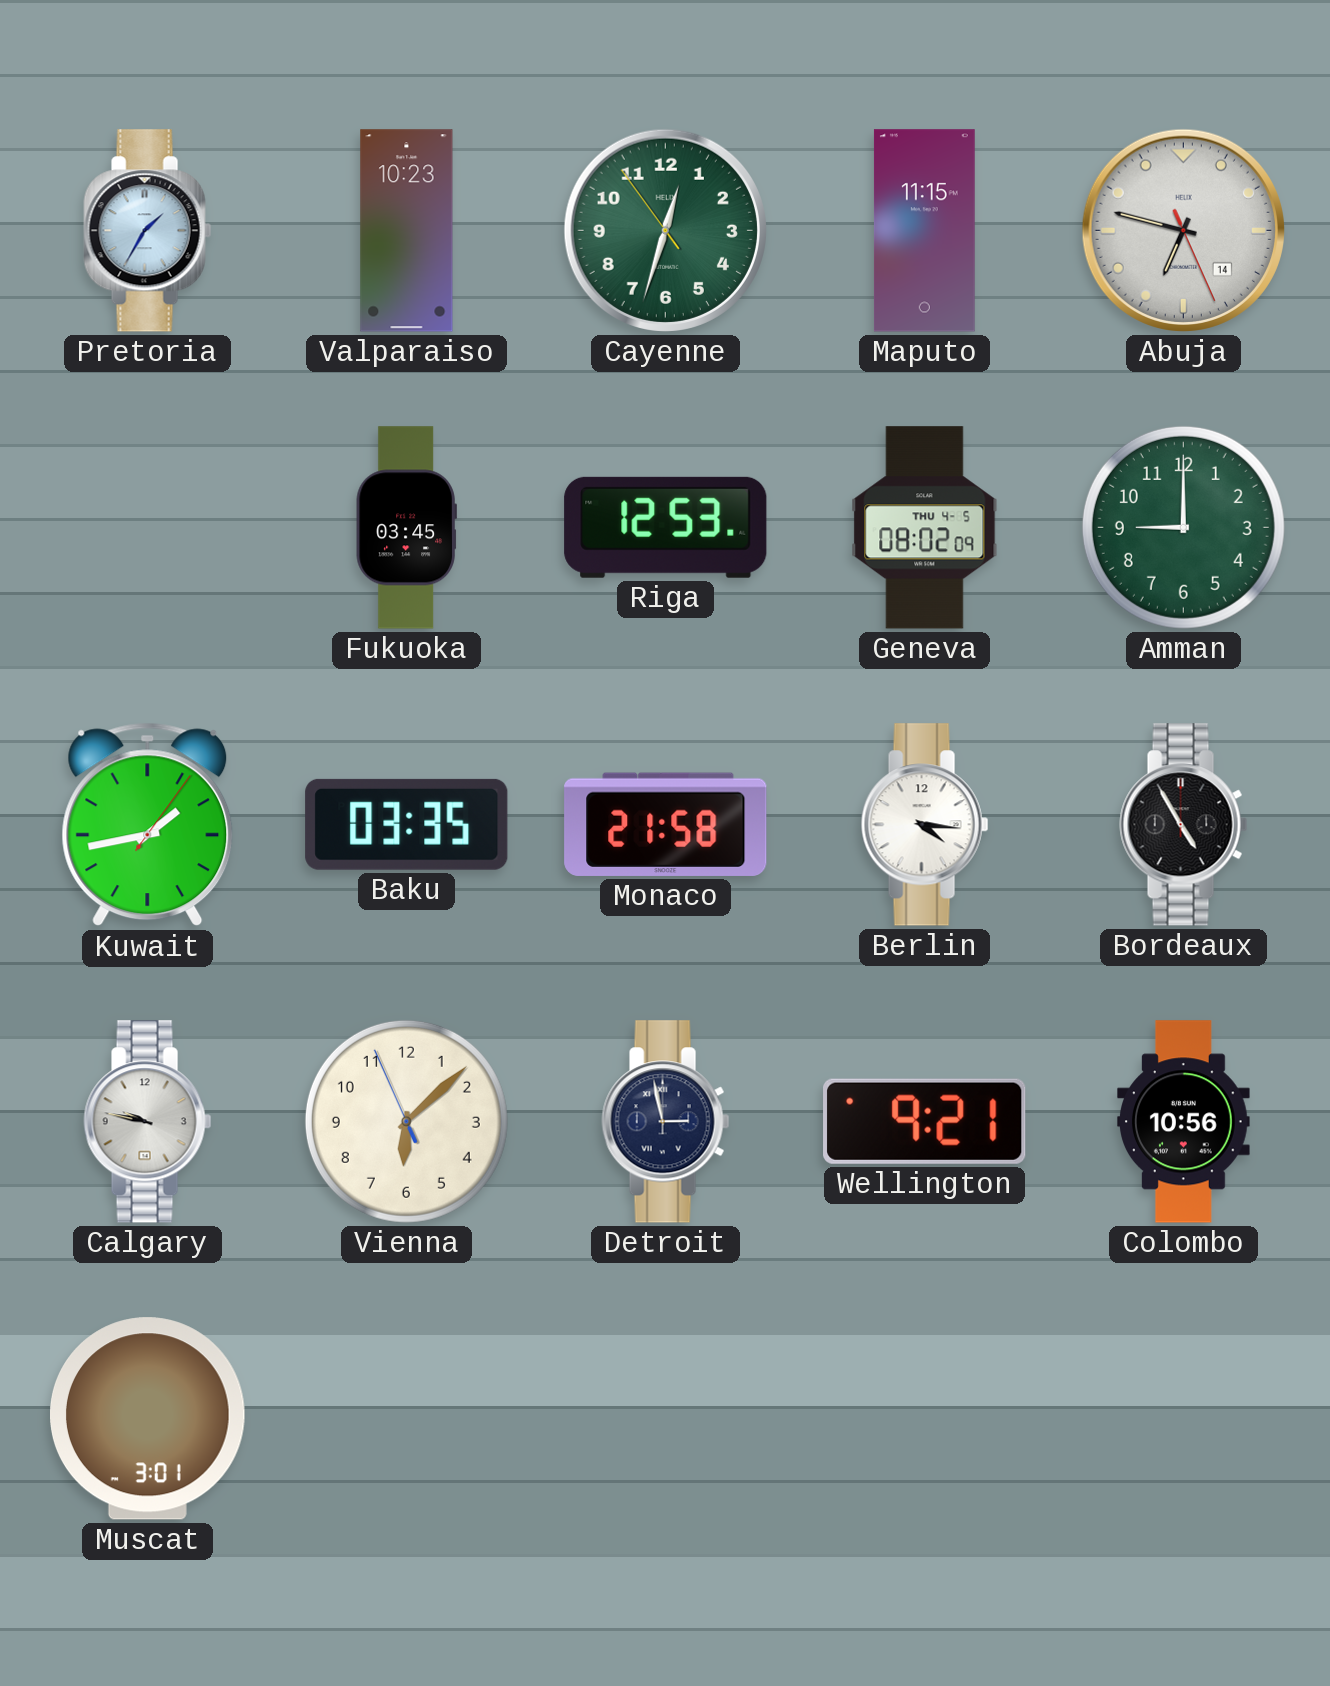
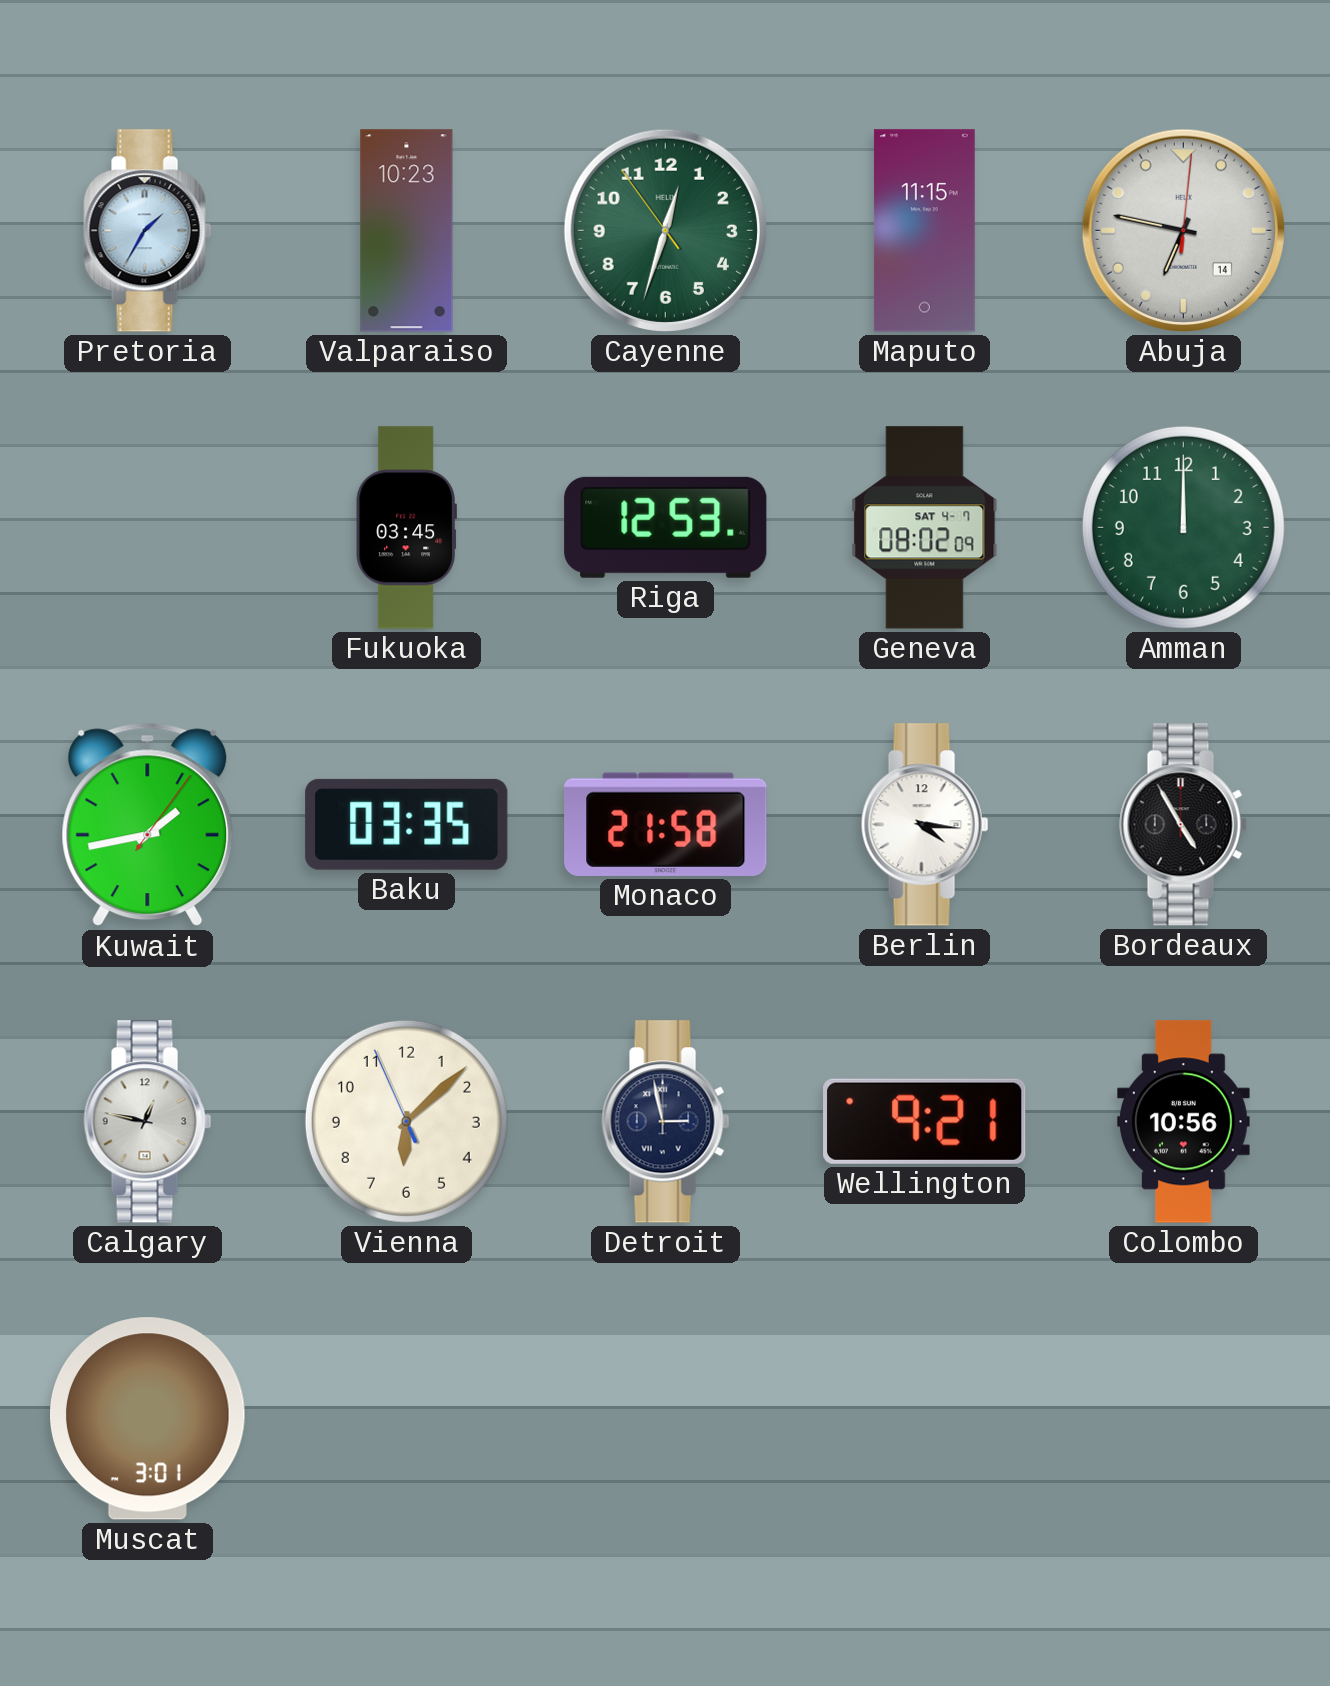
Abuja: 6:47:26 -> 6:47:01
Geneva date: THU 4-5 -> SAT 4-7
Amman: 9:00 -> 12:00
Calgary: 9:47 -> 12:47
